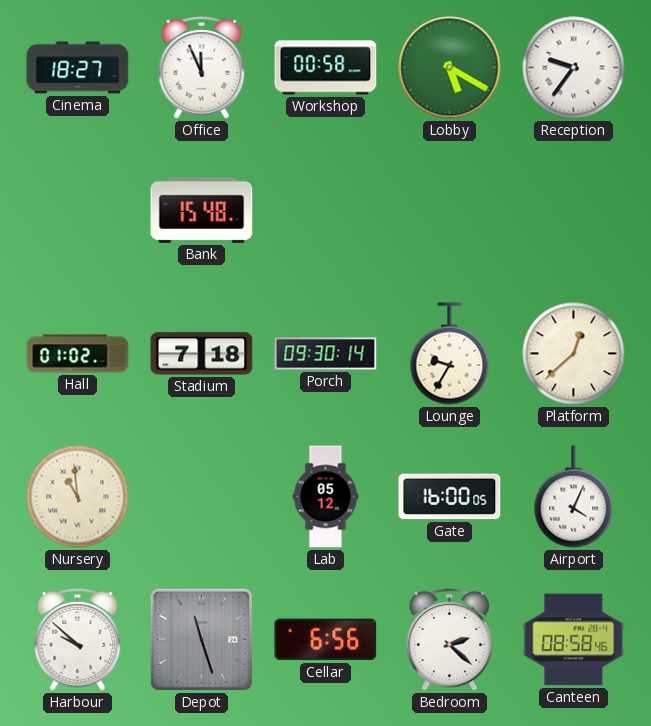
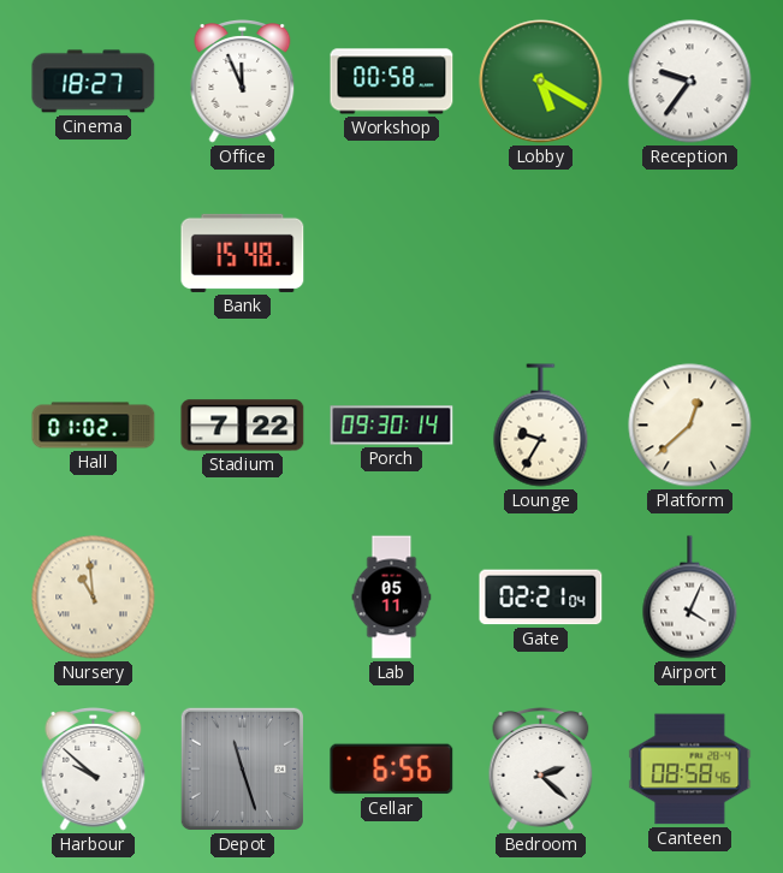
Stadium: 7:18 -> 7:22
Lab: 05:12 -> 05:11
Gate: 16:00 -> 02:21
